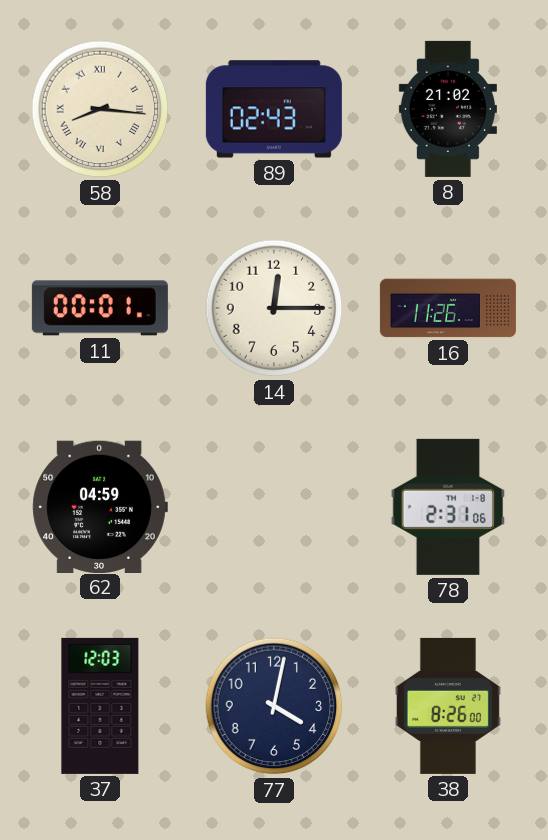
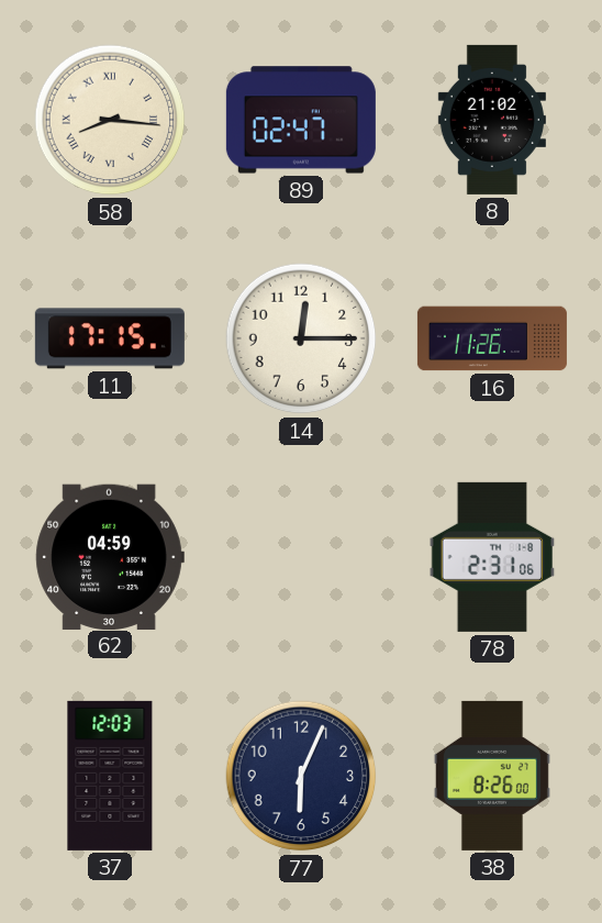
89: 02:43 -> 02:47
11: 00:01 -> 17:15
77: 4:02 -> 6:04
